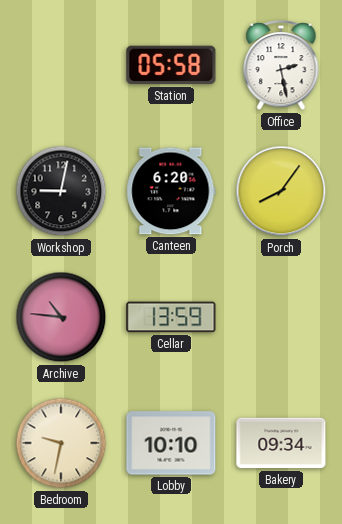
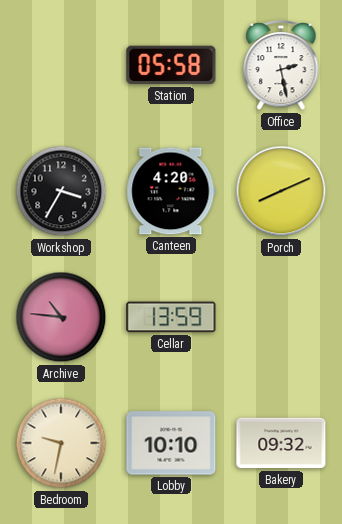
Workshop: 9:02 -> 3:35
Canteen: 6:20 -> 4:20
Porch: 8:06 -> 8:11
Bakery: 09:34 -> 09:32
